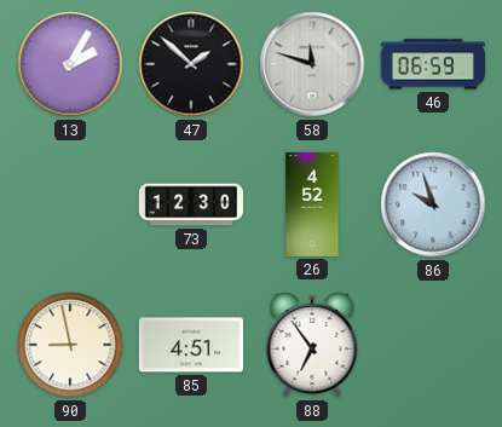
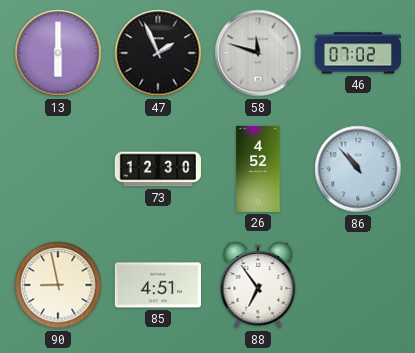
13: 2:05 -> 6:00
47: 1:52 -> 1:56
46: 06:59 -> 07:02
86: 9:57 -> 10:53
